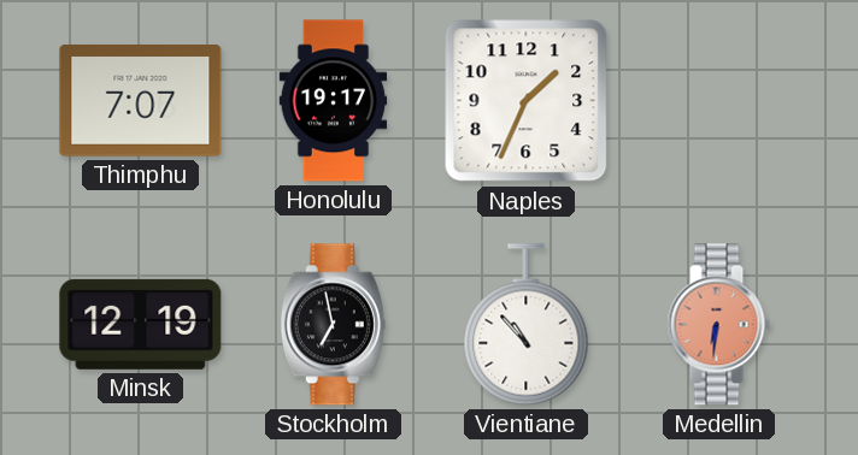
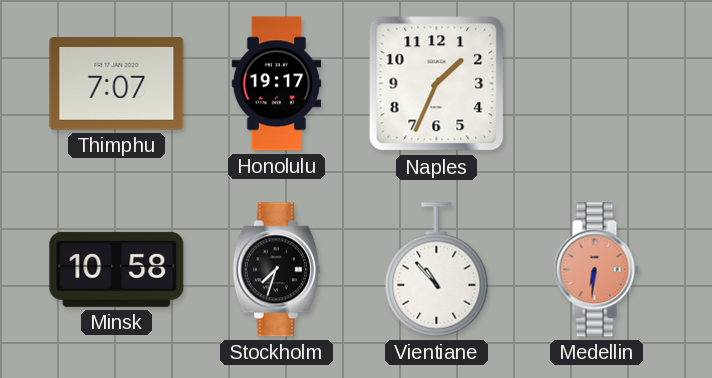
Minsk: 12:19 -> 10:58
Stockholm: 6:58 -> 7:33
